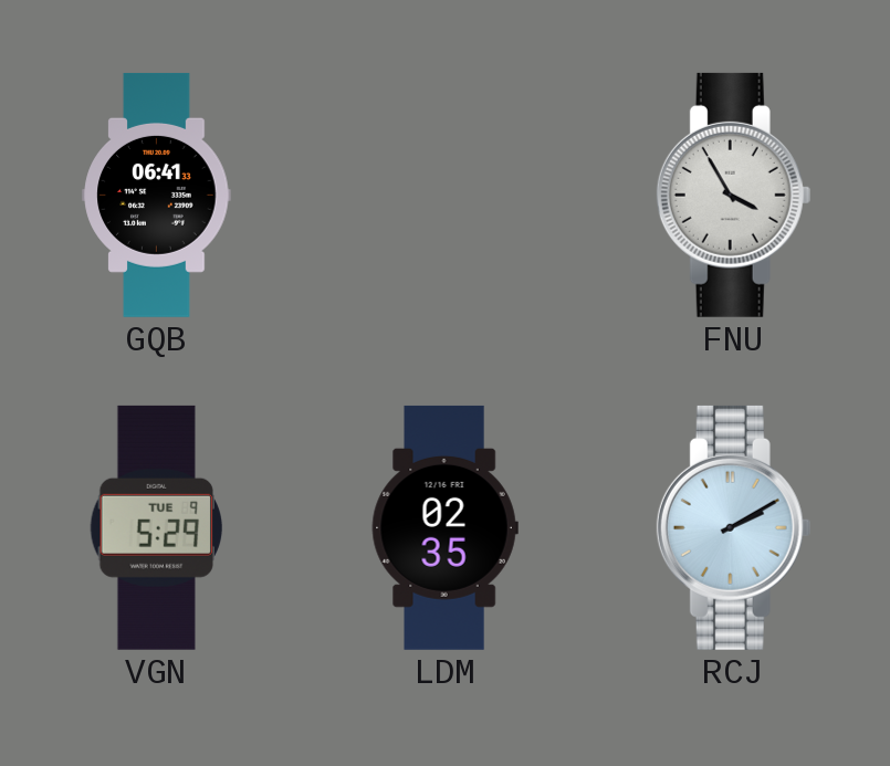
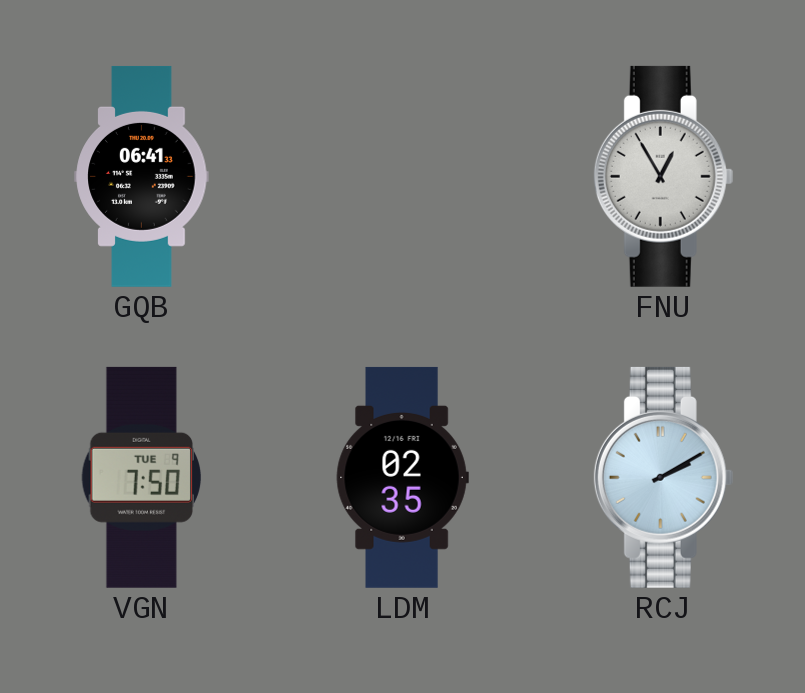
FNU: 3:55 -> 12:55
VGN: 5:29 -> 7:50
